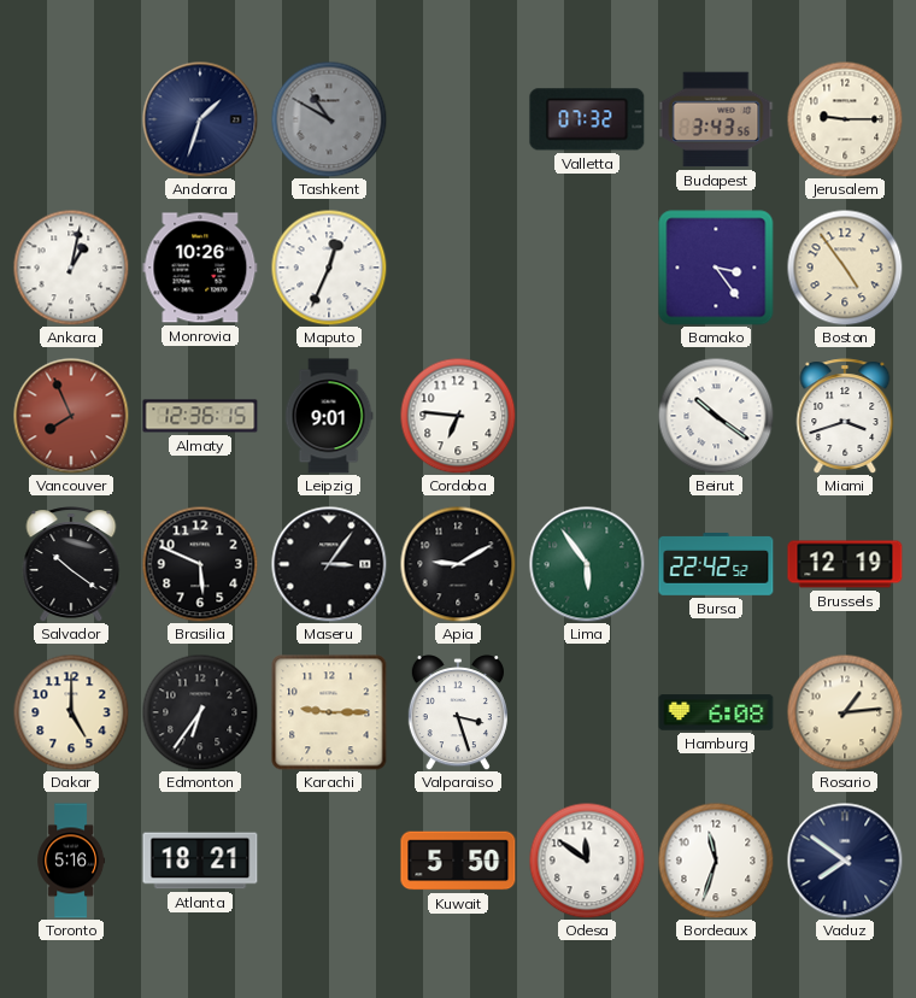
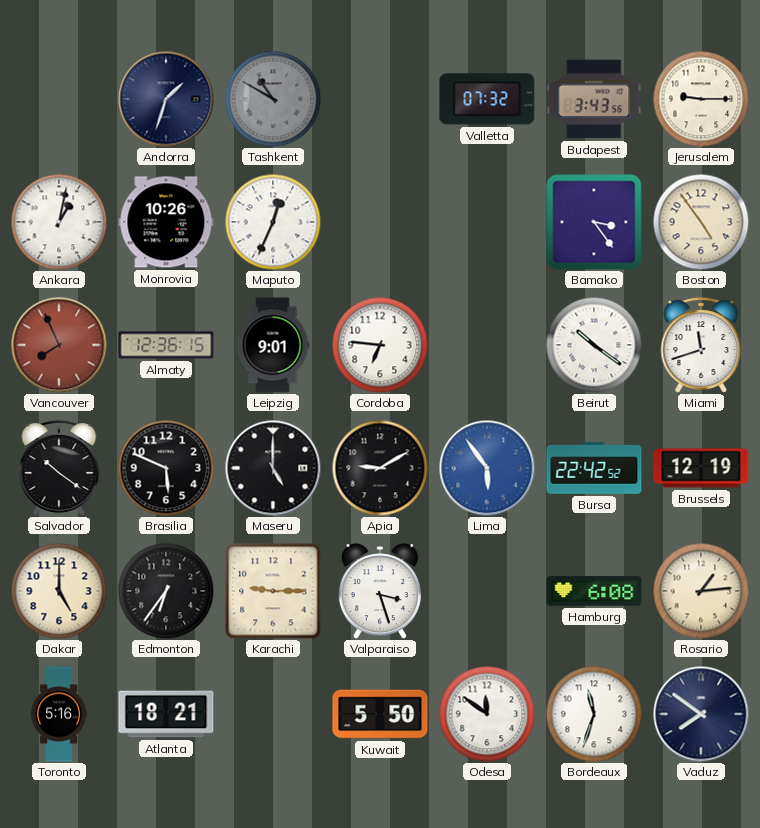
Miami: 3:42 -> 11:42
Maseru: 3:06 -> 5:00
Lima dial: green -> blue
